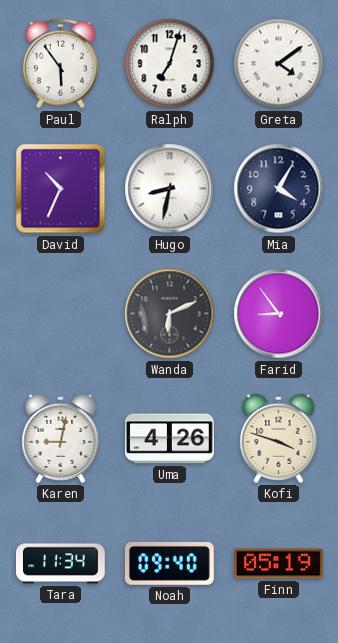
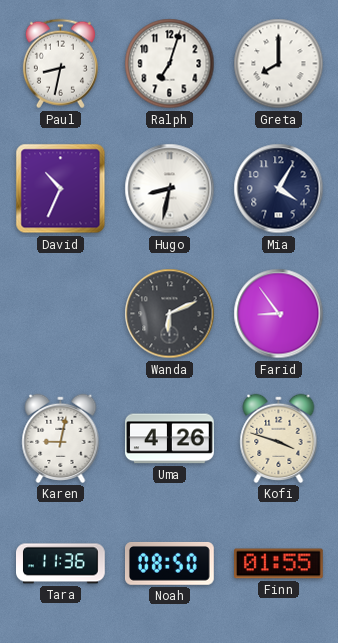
Paul: 5:54 -> 8:32
Greta: 4:09 -> 8:00
Tara: 11:34 -> 11:36
Noah: 09:40 -> 08:50
Finn: 05:19 -> 01:55
